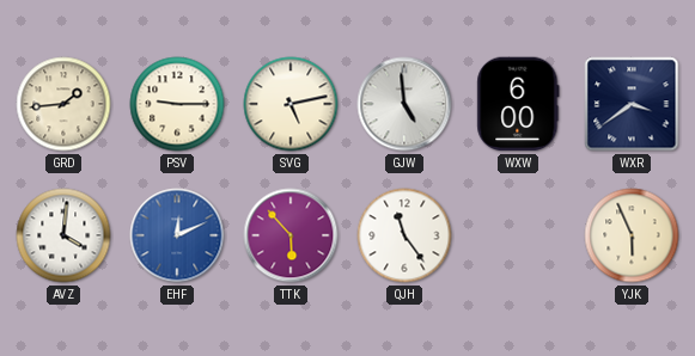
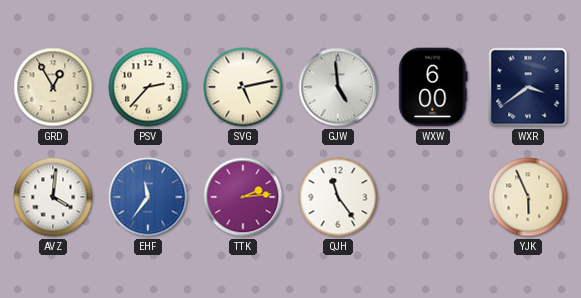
GRD: 1:44 -> 12:55
PSV: 9:15 -> 2:37
EHF: 12:11 -> 11:36
TTK: 5:53 -> 2:14
